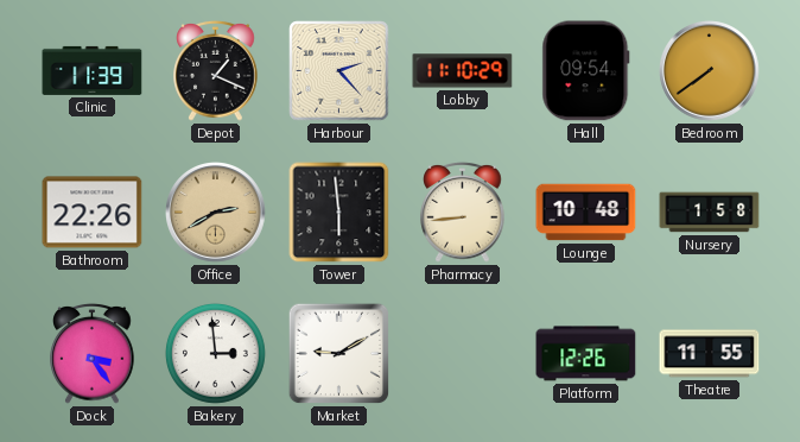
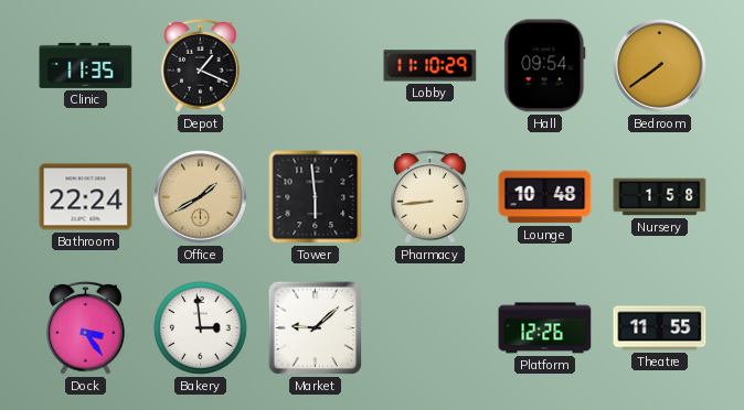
Clinic: 11:39 -> 11:35
Harbour: 2:23 -> none
Bathroom: 22:26 -> 22:24
Office: 2:40 -> 1:40
Market: 9:10 -> 9:08
